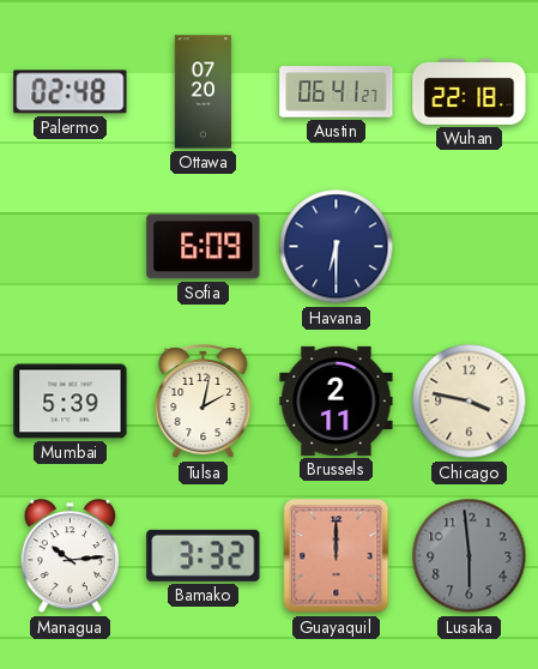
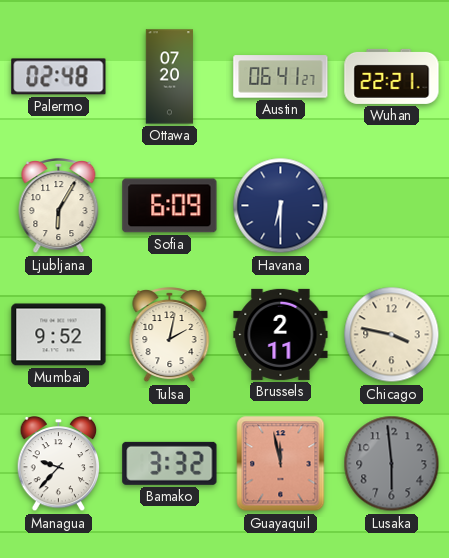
Wuhan: 22:18 -> 22:21
Ljubljana: none -> 6:05
Mumbai: 5:39 -> 9:52
Managua: 10:14 -> 9:37
Guayaquil: 12:00 -> 11:58
